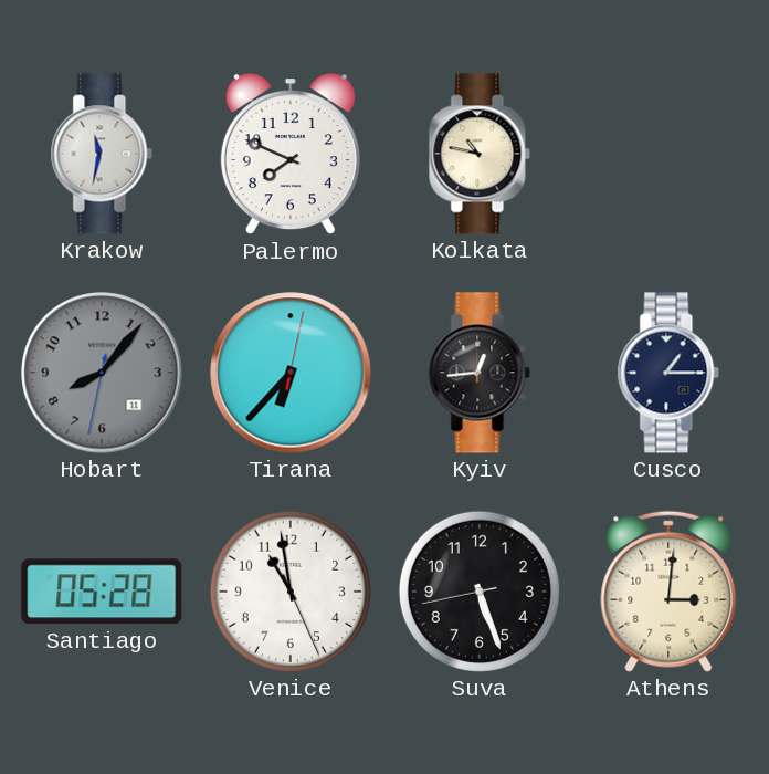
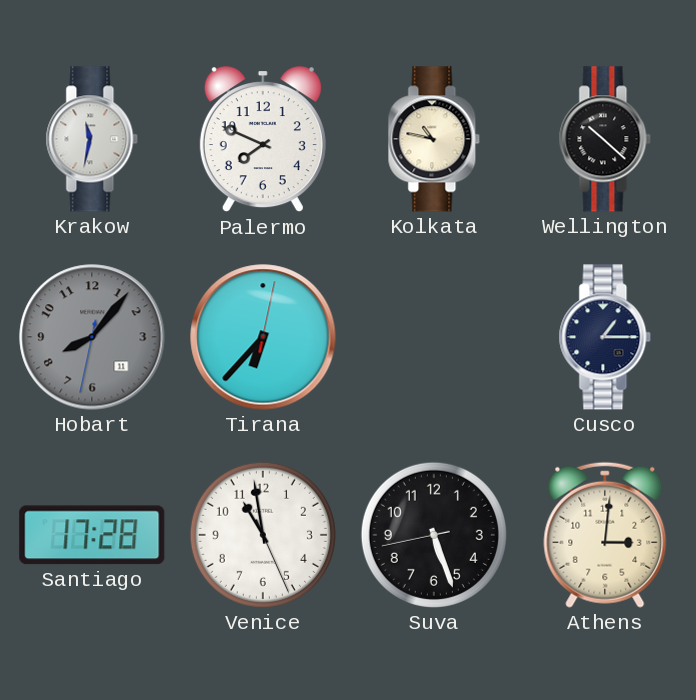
Wellington: none -> 10:22
Kyiv: 12:44 -> none
Santiago: 05:28 -> 17:28
